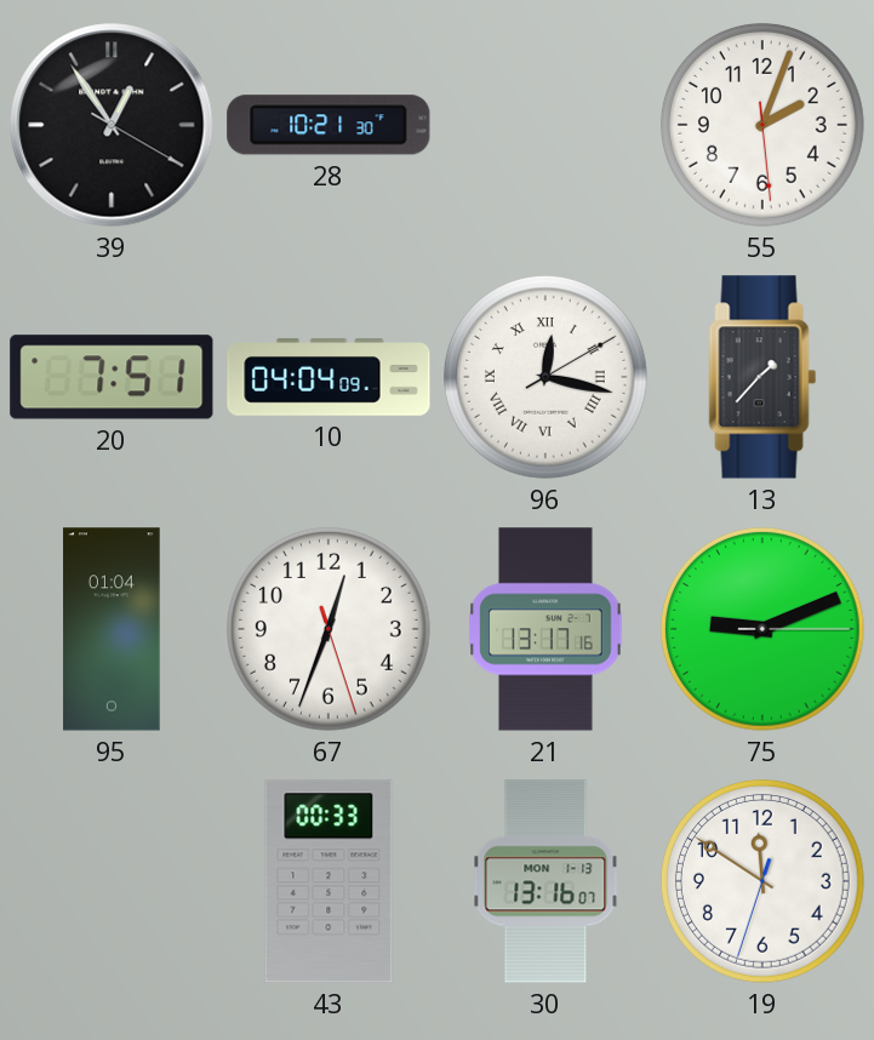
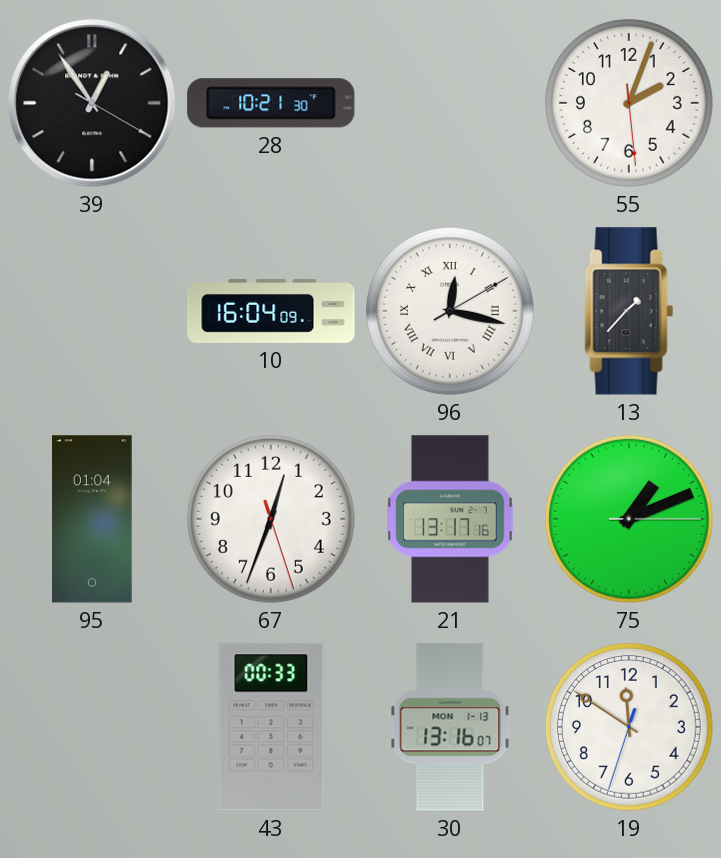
20: 7:51 -> none
10: 04:04 -> 16:04
75: 9:11 -> 1:11
